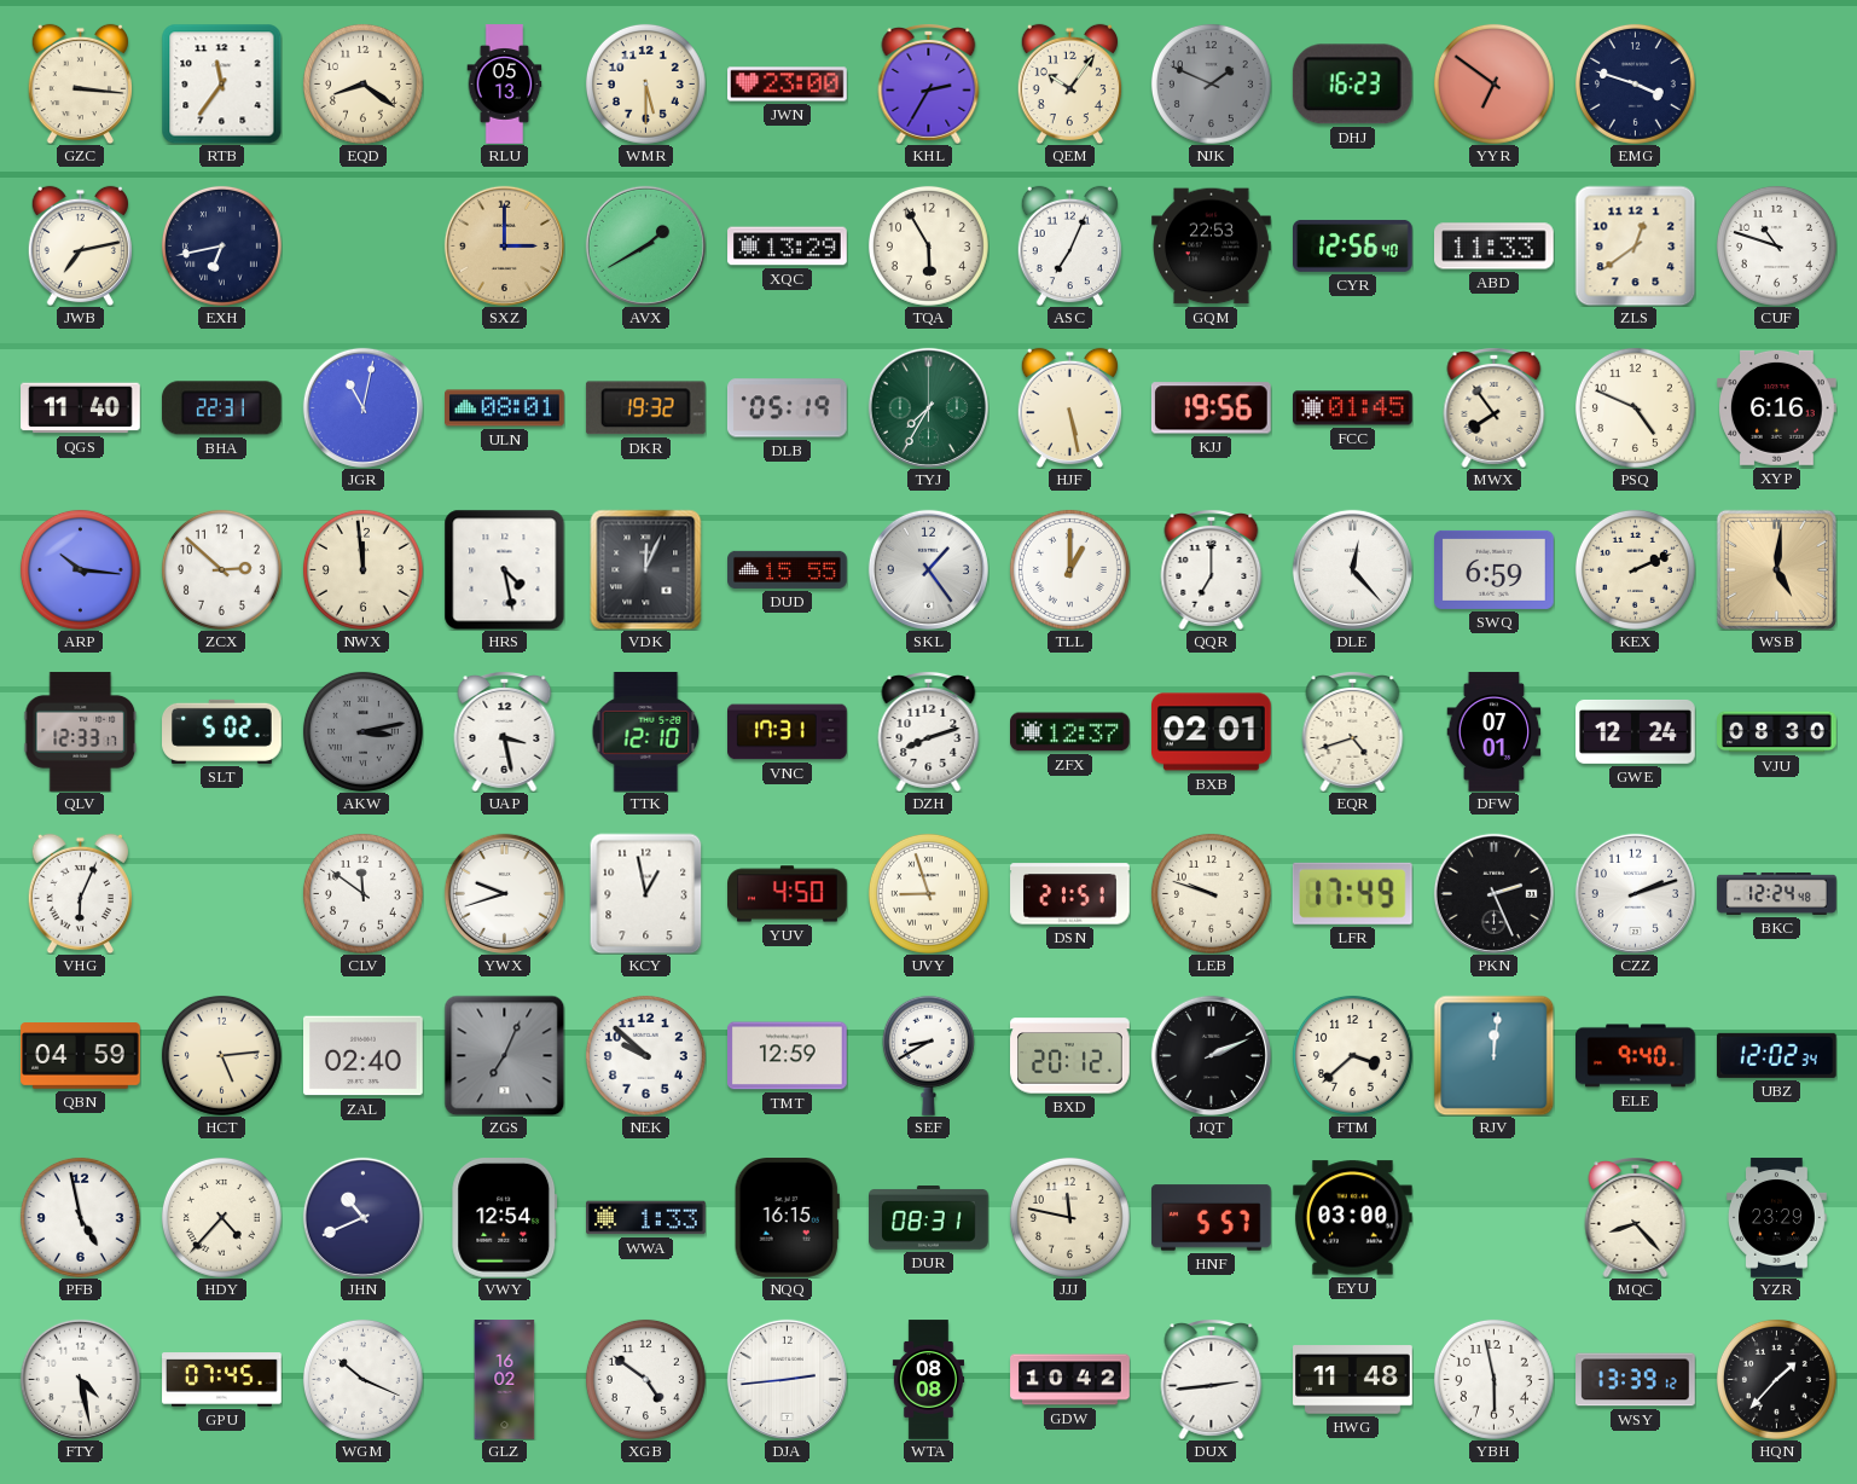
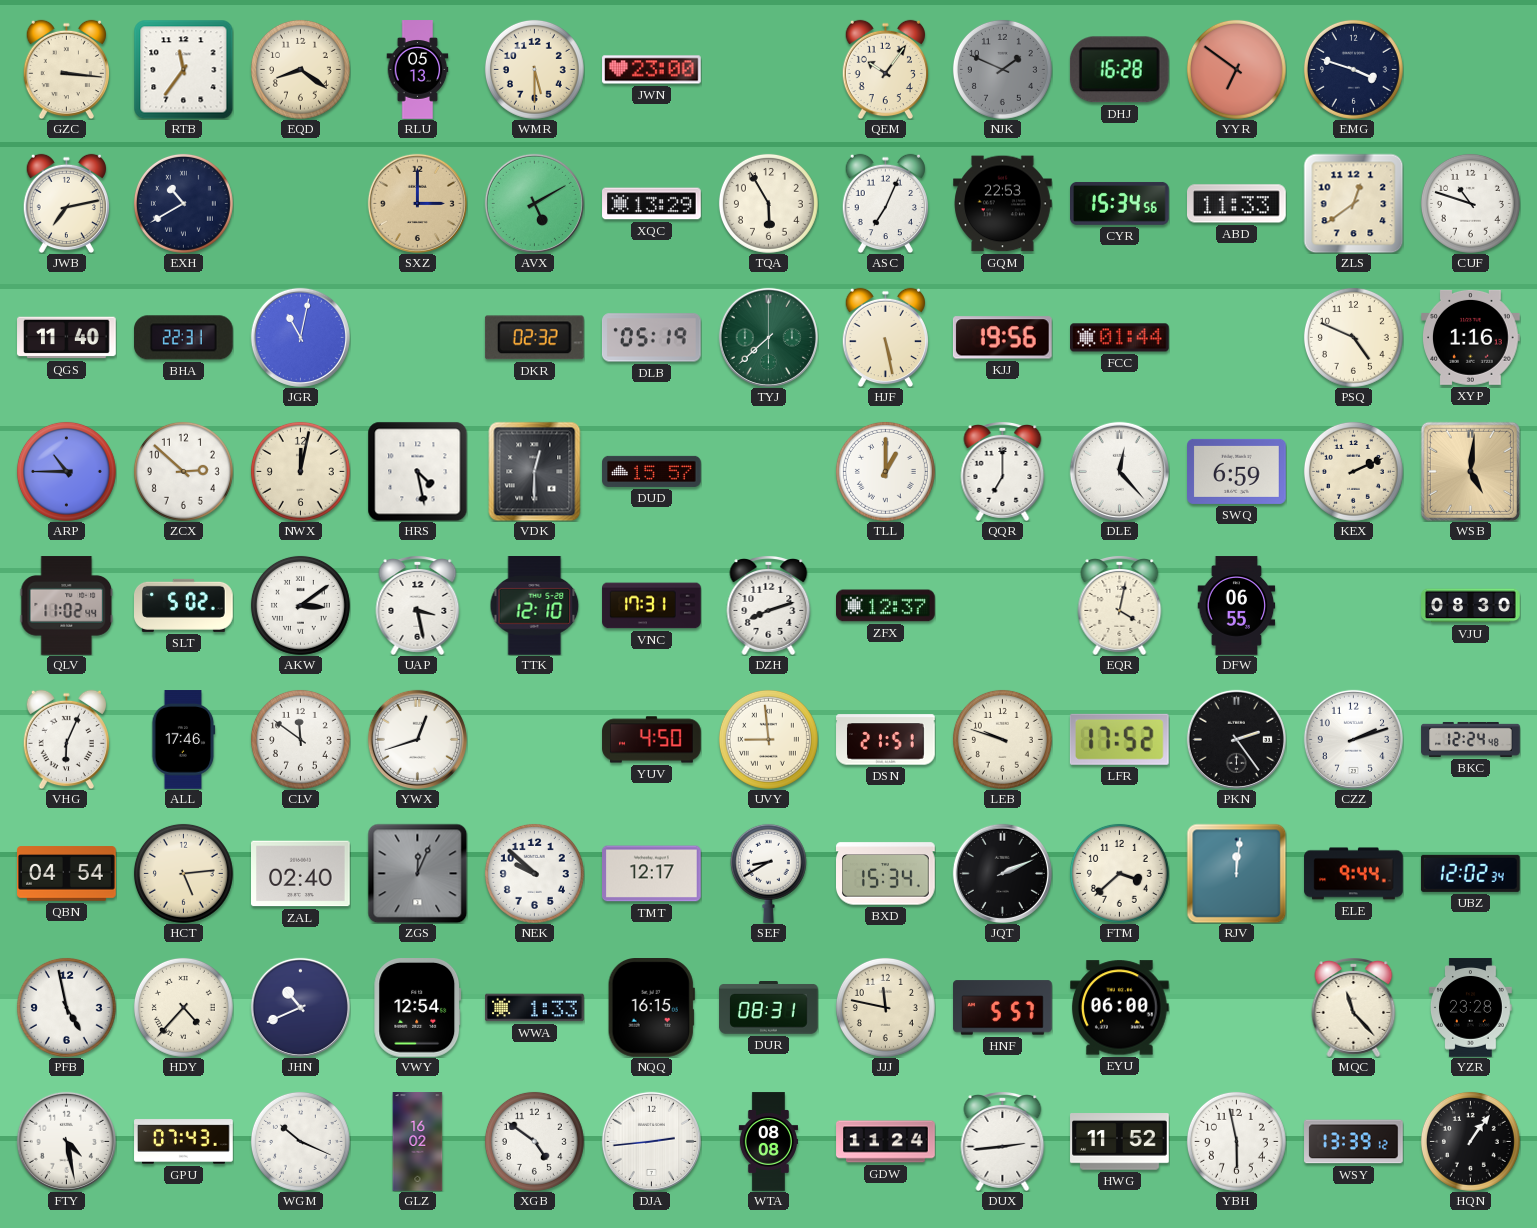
KHL: 2:35 -> none
DHJ: 16:23 -> 16:28
EXH: 6:43 -> 10:40
AVX: 1:40 -> 5:10
CYR: 12:56 -> 15:34
ULN: 08:01 -> none
DKR: 19:32 -> 02:32
TYJ: 7:35 -> 7:38
FCC: 01:45 -> 01:44
MWX: 7:54 -> none
XYP: 6:16 -> 1:16
ARP: 10:16 -> 10:45
NWX: 11:59 -> 12:02
VDK: 12:04 -> 12:30
DUD: 15:55 -> 15:57
SKL: 1:24 -> none
QLV: 12:33 -> 11:02
AKW: 3:13 -> 3:09
AKW dial: grey -> white
BXB: 02:01 -> none
EQR: 4:42 -> 4:02
DFW: 07:01 -> 06:55
GWE: 12:24 -> none
ALL: none -> 17:46
YWX: 9:42 -> 12:42
KCY: 12:58 -> none
UVY: 8:57 -> 8:59
LFR: 17:49 -> 17:52
PKN: 2:26 -> 2:24
QBN: 04:59 -> 04:54
ZGS: 7:04 -> 12:04
TMT: 12:59 -> 12:17
BXD: 20:12 -> 15:34
ELE: 9:40 -> 9:44
EYU: 03:00 -> 06:00
MQC: 8:23 -> 11:23
YZR: 23:29 -> 23:28
GPU: 07:45 -> 07:43
GDW: 10:42 -> 11:24
HWG: 11:48 -> 11:52
HQN: 1:37 -> 1:06
